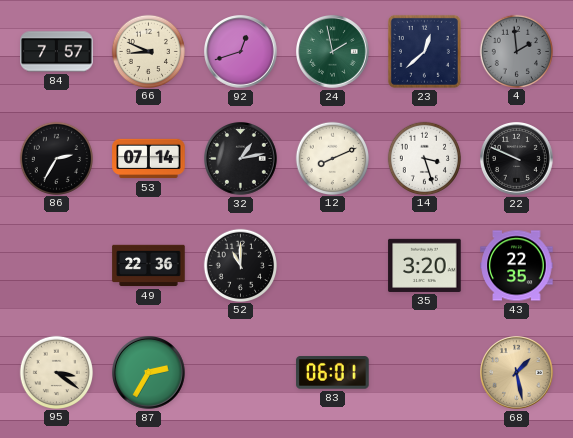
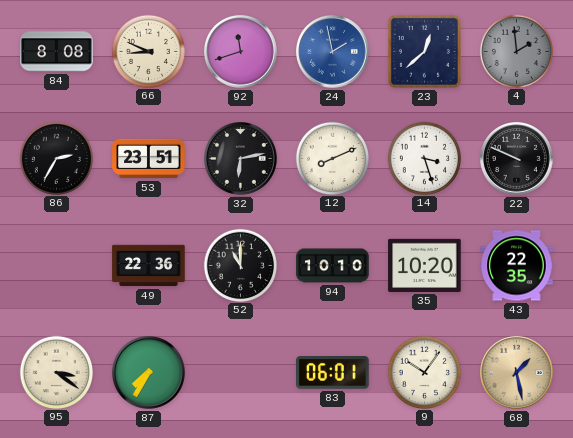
84: 7:57 -> 8:08
92: 12:42 -> 11:42
24 dial: green -> blue
53: 07:14 -> 23:51
32: 1:13 -> 6:13
94: none -> 10:10
35: 3:20 -> 10:20
87: 2:35 -> 7:35
9: none -> 10:06
